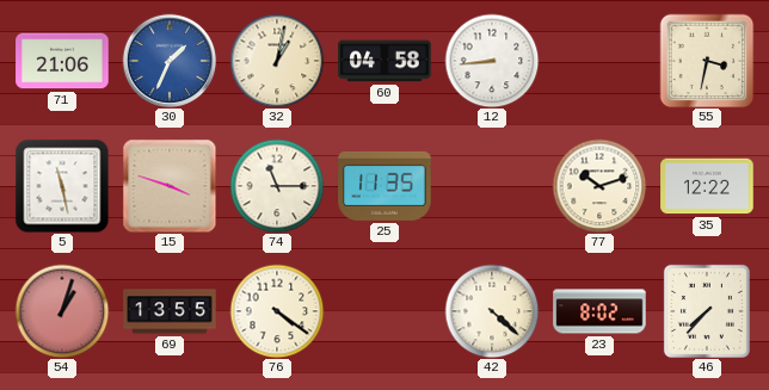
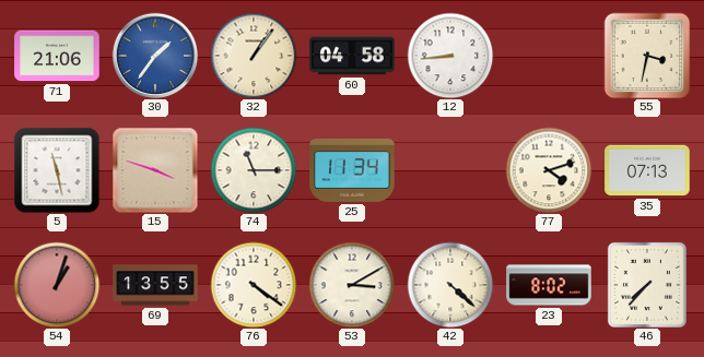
30: 1:34 -> 1:36
32: 1:02 -> 1:06
25: 11:35 -> 11:34
77: 10:12 -> 4:12
35: 12:22 -> 07:13
53: none -> 3:10
